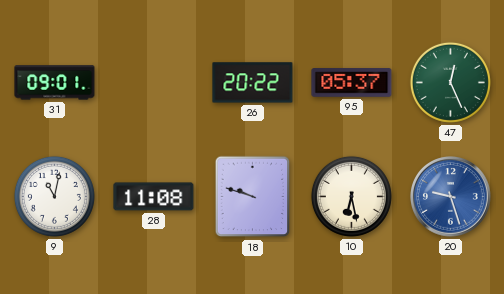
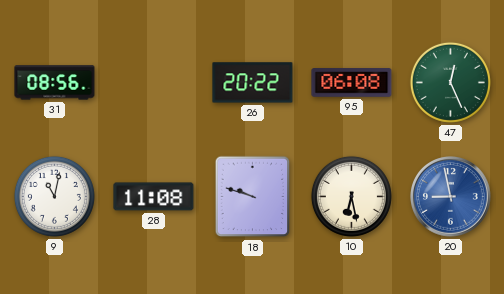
31: 09:01 -> 08:56
95: 05:37 -> 06:08
20: 9:27 -> 8:58
